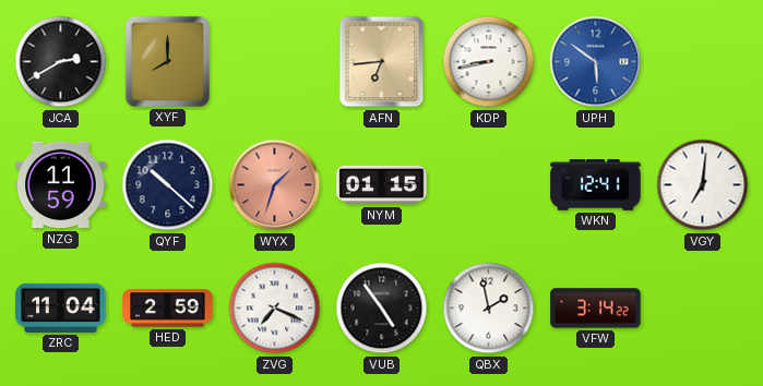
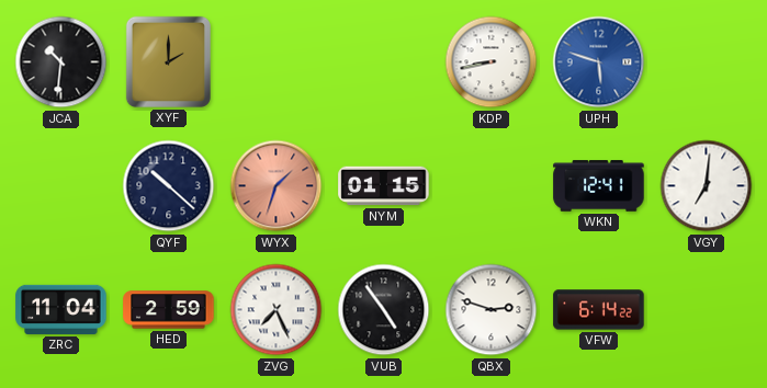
JCA: 2:40 -> 10:31
XYF: 8:00 -> 2:00
AFN: 6:44 -> none
UPH: 5:51 -> 5:48
NZG: 11:59 -> none
ZVG: 7:19 -> 7:26
QBX: 1:58 -> 2:48
VFW: 3:14 -> 6:14
